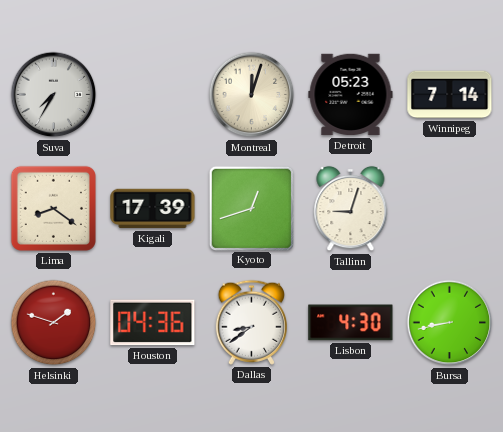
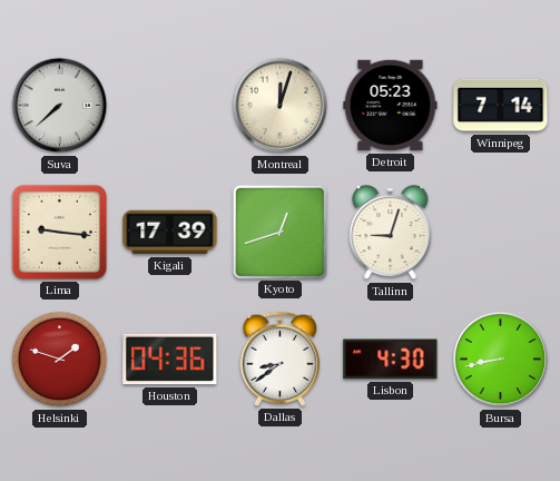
Suva: 7:35 -> 7:38
Lima: 8:21 -> 9:16
